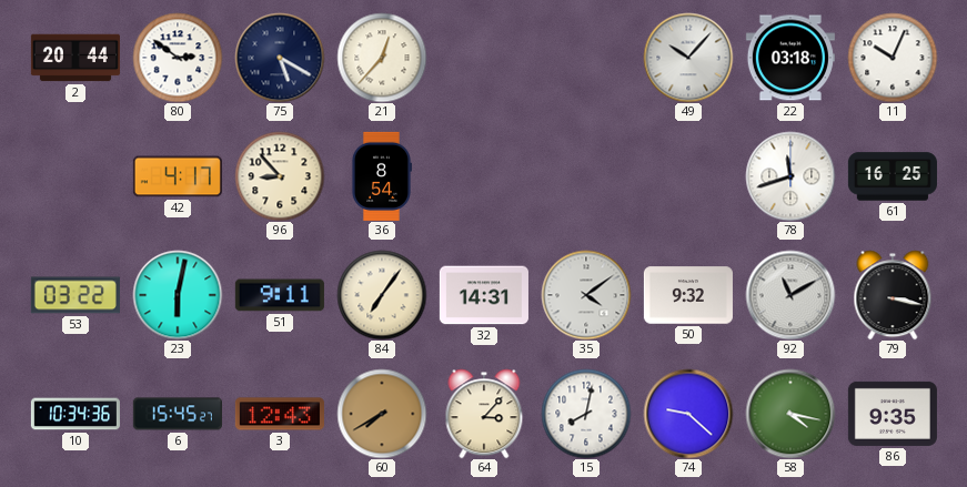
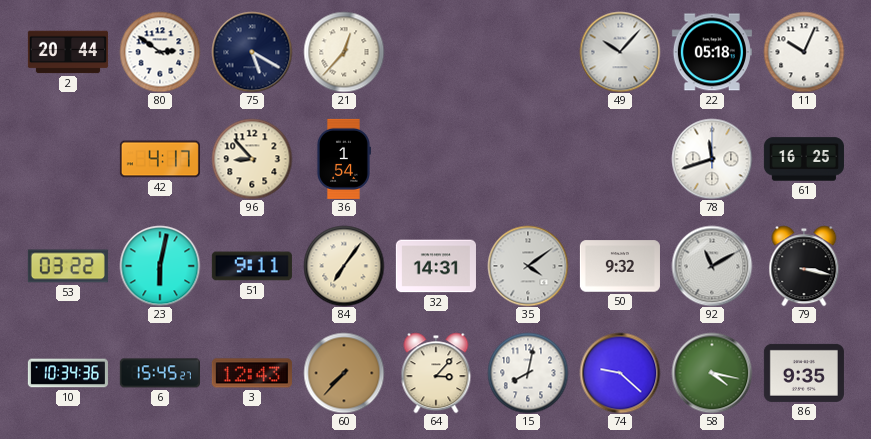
22: 03:18 -> 05:18
36: 8:54 -> 1:54
60: 7:40 -> 7:37
